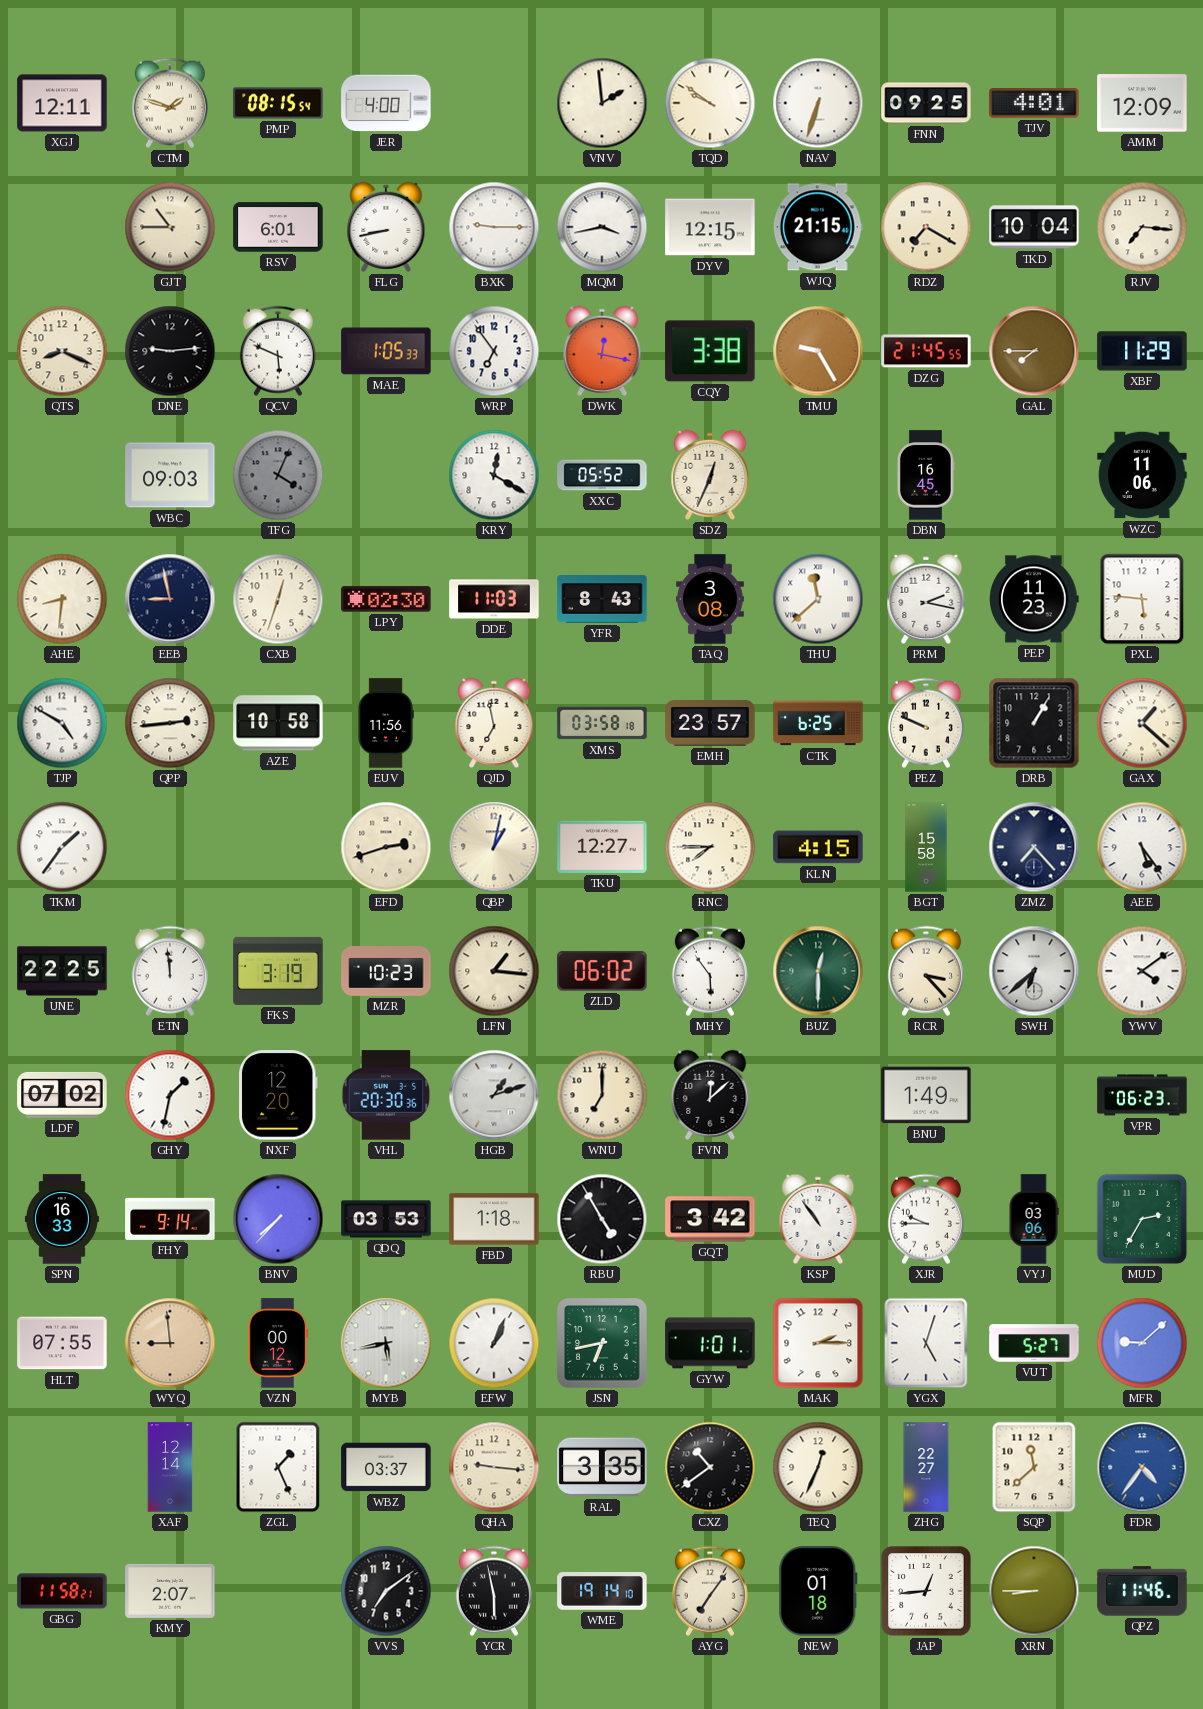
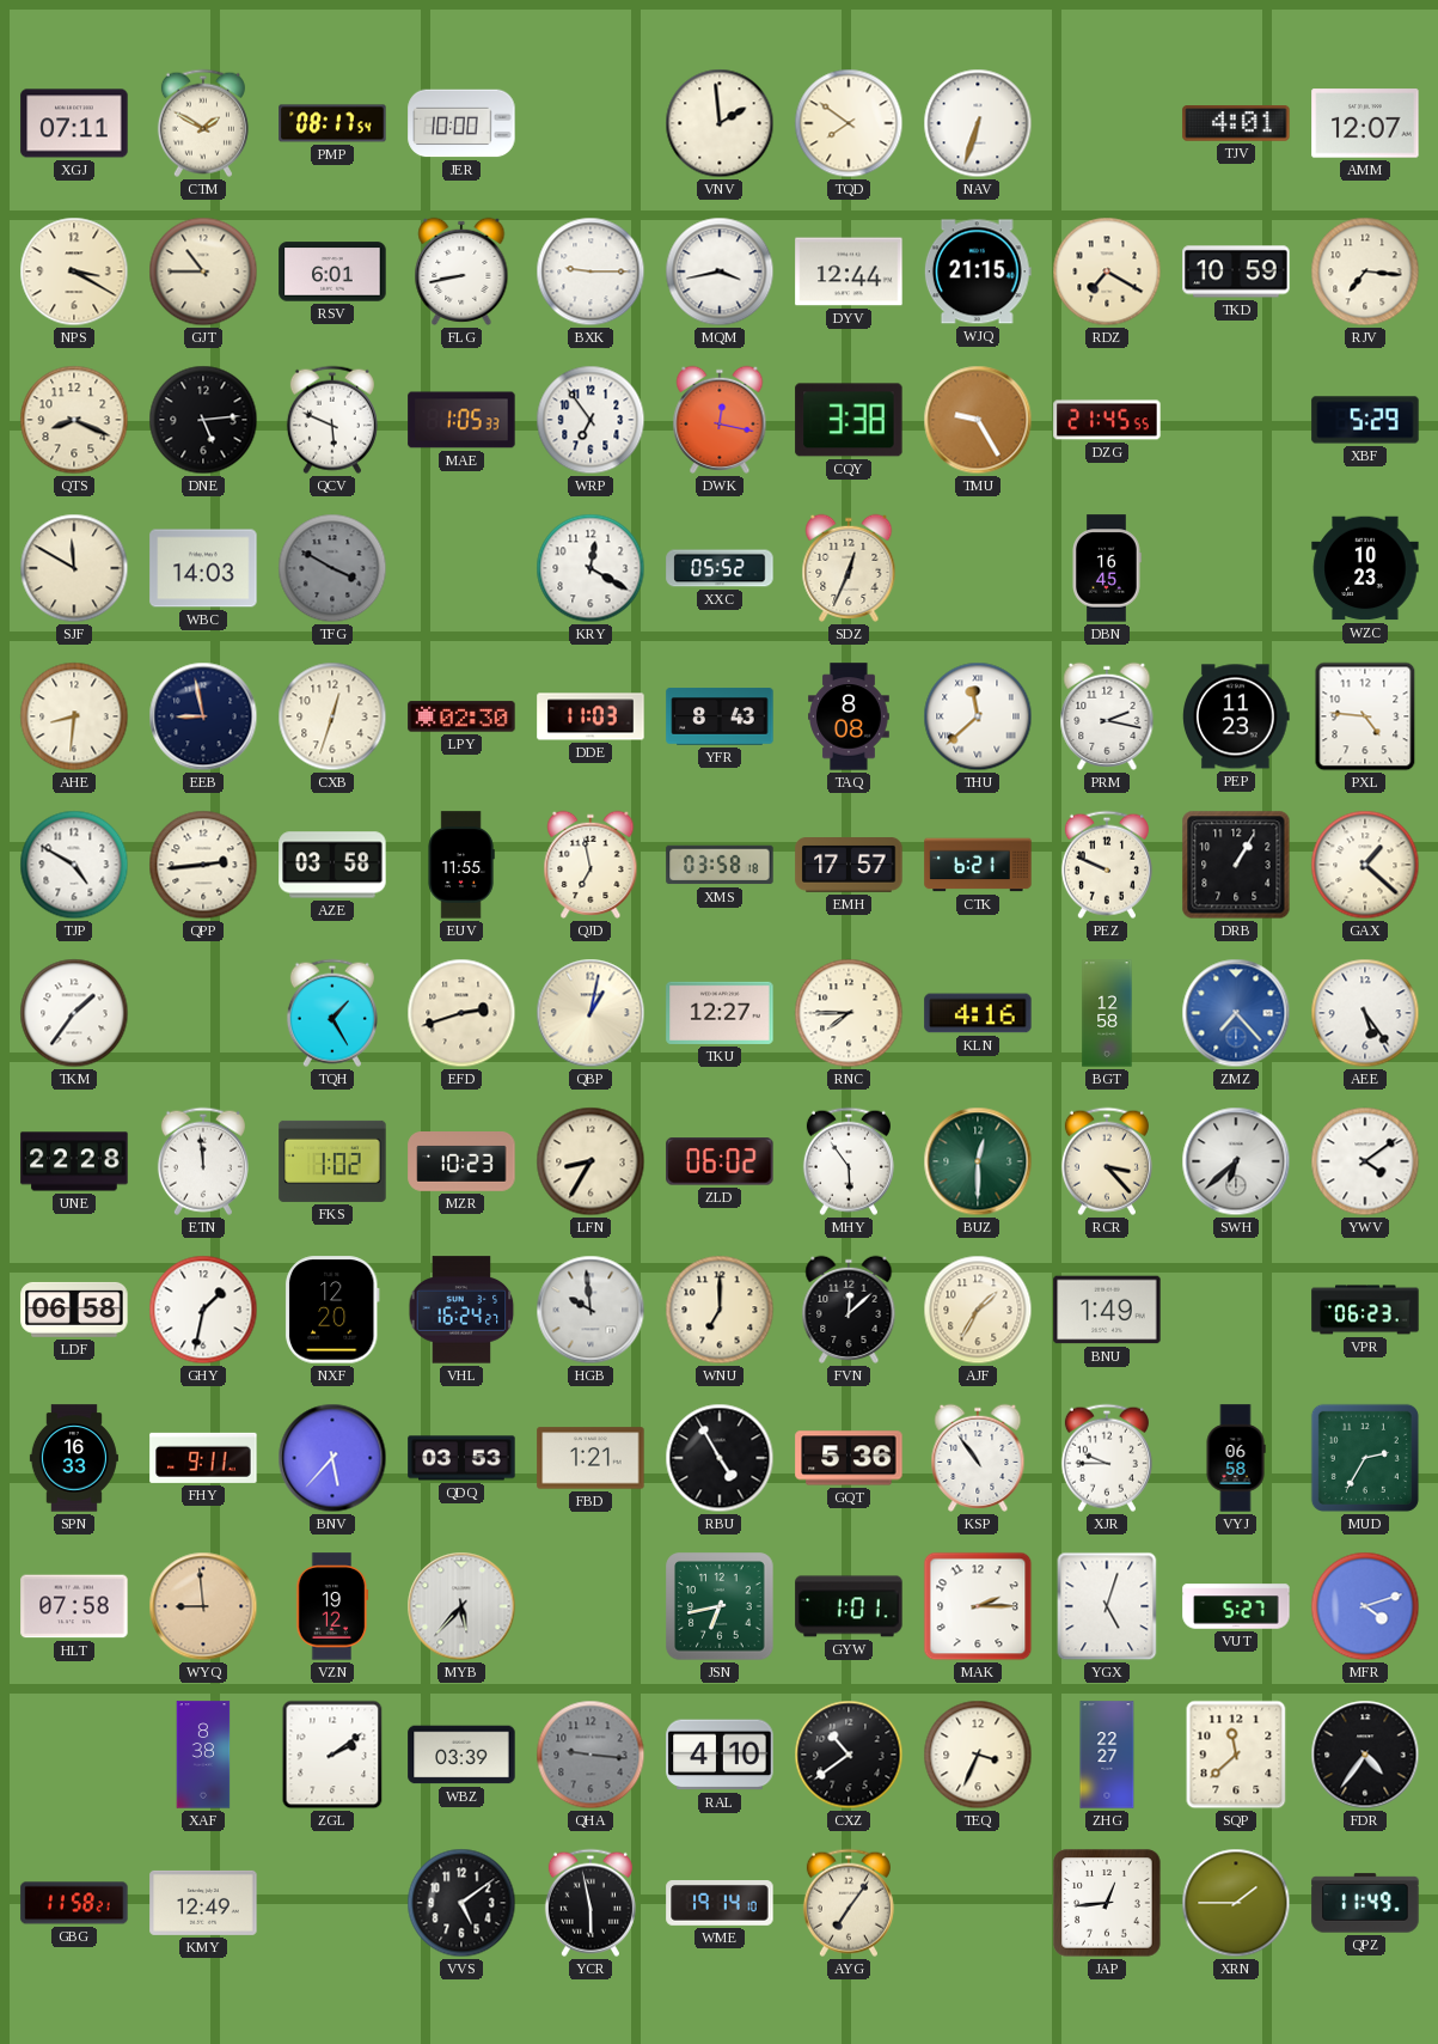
XGJ: 12:11 -> 07:11
CTM: 1:48 -> 1:50
PMP: 08:15 -> 08:17
JER: 4:00 -> 10:00
TQD: 9:51 -> 7:51
FNN: 09:25 -> none
AMM: 12:09 -> 12:07
NPS: none -> 3:20
DYV: 12:15 -> 12:44
TKD: 10:04 -> 10:59
DNE: 9:14 -> 5:14
GAL: 7:45 -> none
XBF: 11:29 -> 5:29
SJF: none -> 11:50
WBC: 09:03 -> 14:03
TFG: 4:04 -> 3:50
WZC: 11:06 -> 10:23
TAQ: 3:08 -> 8:08
PXL: 5:46 -> 4:46
AZE: 10:58 -> 03:58
EUV: 11:56 -> 11:55
EMH: 23:57 -> 17:57
CTK: 6:25 -> 6:21
TQH: none -> 1:25
KLN: 4:15 -> 4:16
BGT: 15:58 -> 12:58
ZMZ dial: navy -> blue
UNE: 22:25 -> 22:28
FKS: 3:19 -> 1:02
LFN: 1:16 -> 8:35
LDF: 07:02 -> 06:58
VHL: 20:30 -> 16:24
HGB: 1:12 -> 9:59
AJF: none -> 1:35
FHY: 9:14 -> 9:11
BNV: 7:37 -> 5:37
FBD: 1:18 -> 1:21
GQT: 3:42 -> 5:36
VYJ: 03:06 -> 06:58
HLT: 07:55 -> 07:58
VZN: 00:12 -> 19:12
MYB: 5:43 -> 5:37
EFW: 1:04 -> none
MFR: 9:08 -> 4:12
XAF: 12:14 -> 8:38
ZGL: 1:26 -> 2:09
WBZ: 03:37 -> 03:39
QHA dial: cream -> grey
RAL: 3:35 -> 4:10
TEQ: 12:34 -> 3:34
FDR dial: blue -> black
KMY: 2:07 -> 12:49
VVS: 7:09 -> 5:09
NEW: 01:18 -> none
XRN: 8:45 -> 1:45
QPZ: 11:46 -> 11:49
